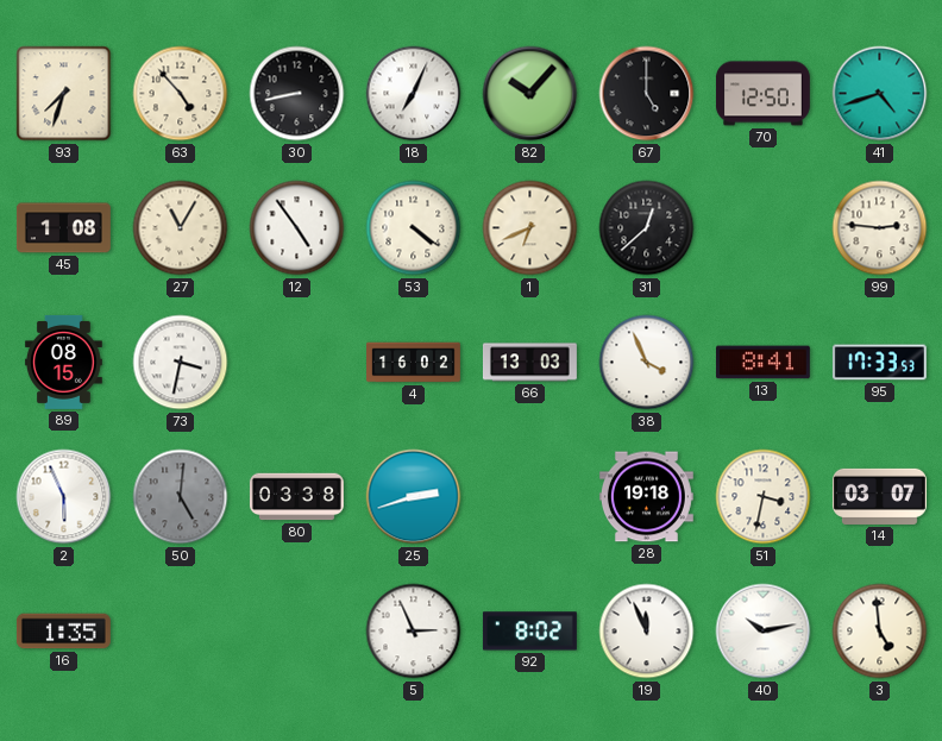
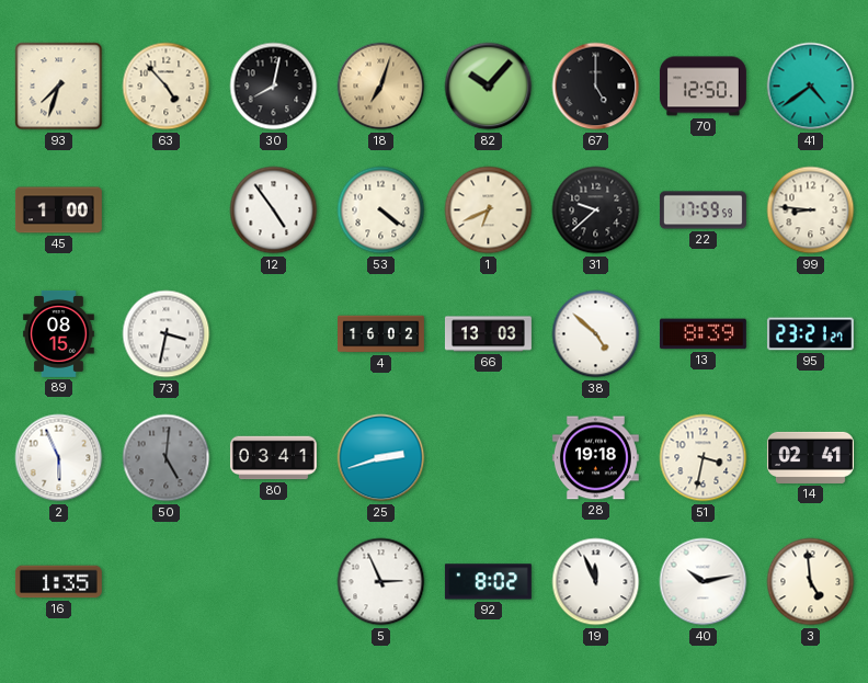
30: 8:43 -> 8:02
18: 7:04 -> 7:03
18 dial: white -> champagne
41: 4:42 -> 4:39
45: 1:08 -> 1:00
27: 11:05 -> none
31: 12:38 -> 9:38
22: none -> 17:59
99: 2:46 -> 8:46
38: 3:56 -> 4:52
13: 8:41 -> 8:39
95: 17:33 -> 23:21
80: 03:38 -> 03:41
14: 03:07 -> 02:41
